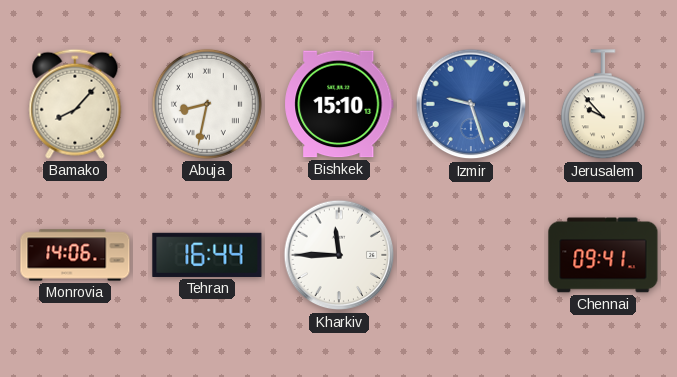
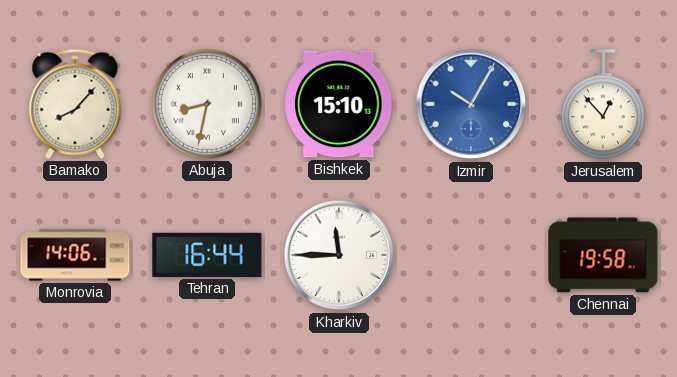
Izmir: 9:27 -> 10:05
Jerusalem: 9:53 -> 12:53
Chennai: 09:41 -> 19:58
